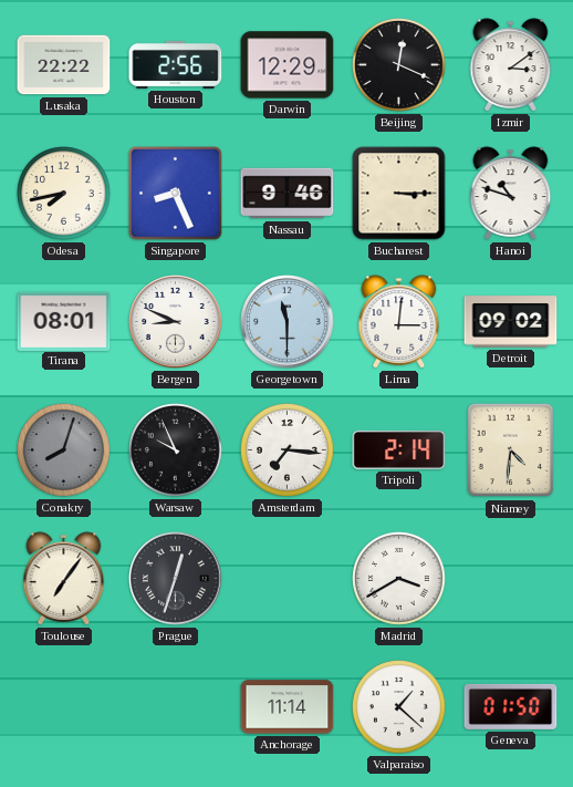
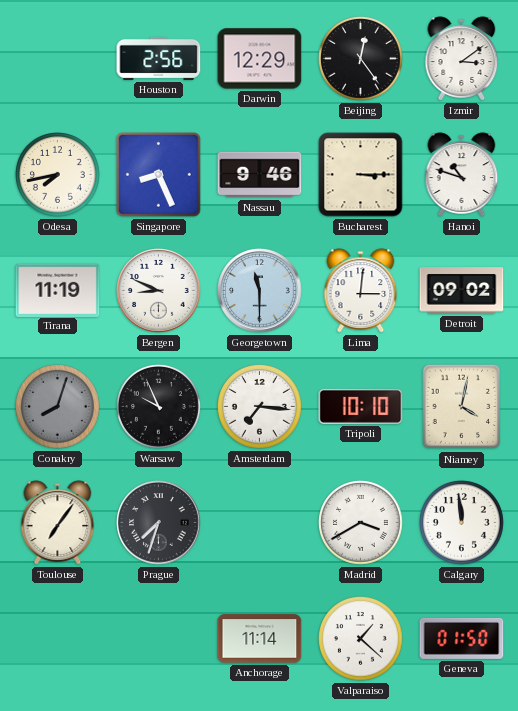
Lusaka: 22:22 -> none
Beijing: 12:19 -> 12:24
Tirana: 08:01 -> 11:19
Tripoli: 2:14 -> 10:10
Niamey: 4:31 -> 4:02
Prague: 12:33 -> 7:33
Calgary: none -> 11:59
